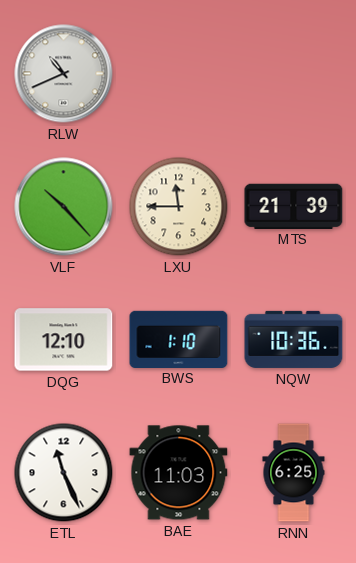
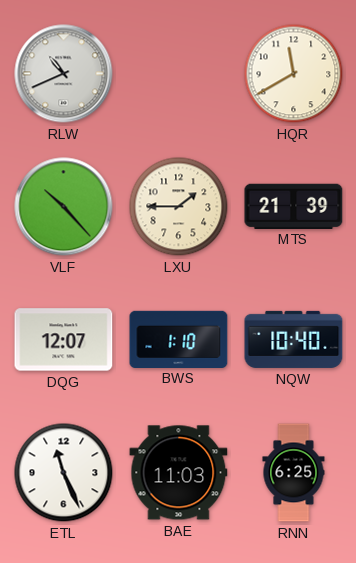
HQR: none -> 11:40
LXU: 11:45 -> 1:45
DQG: 12:10 -> 12:07
NQW: 10:36 -> 10:40
